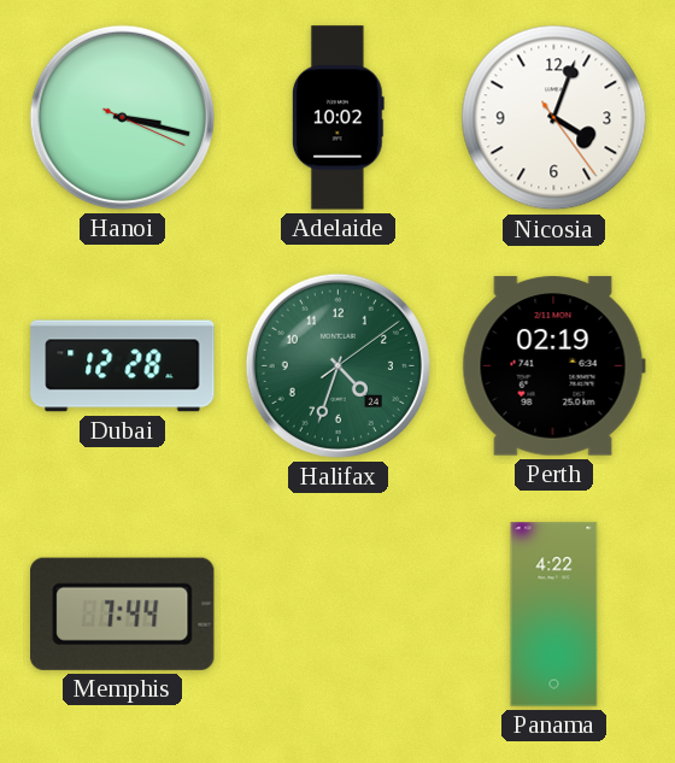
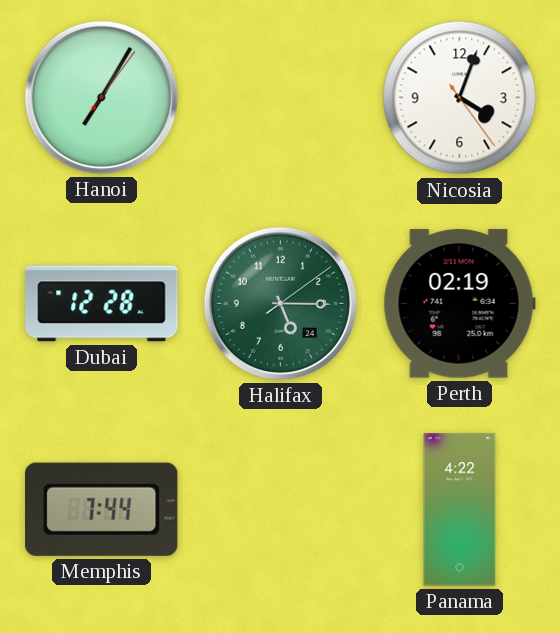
Hanoi: 3:17 -> 7:05
Adelaide: 10:02 -> none
Halifax: 4:33 -> 5:15
